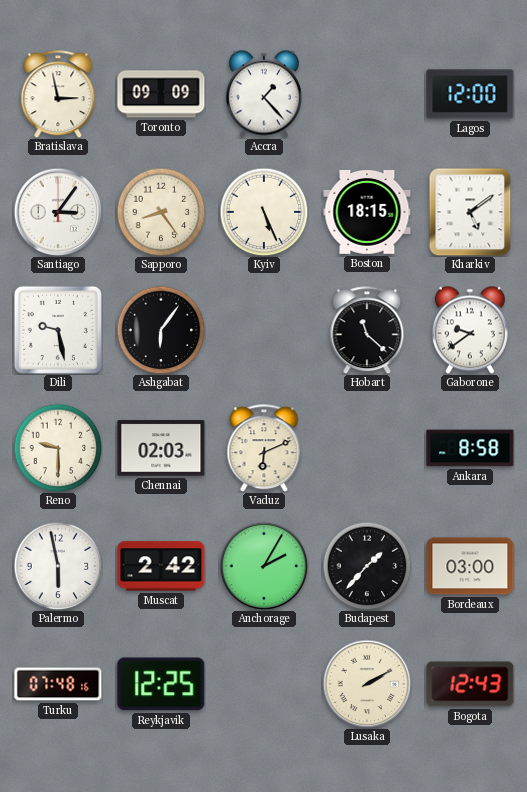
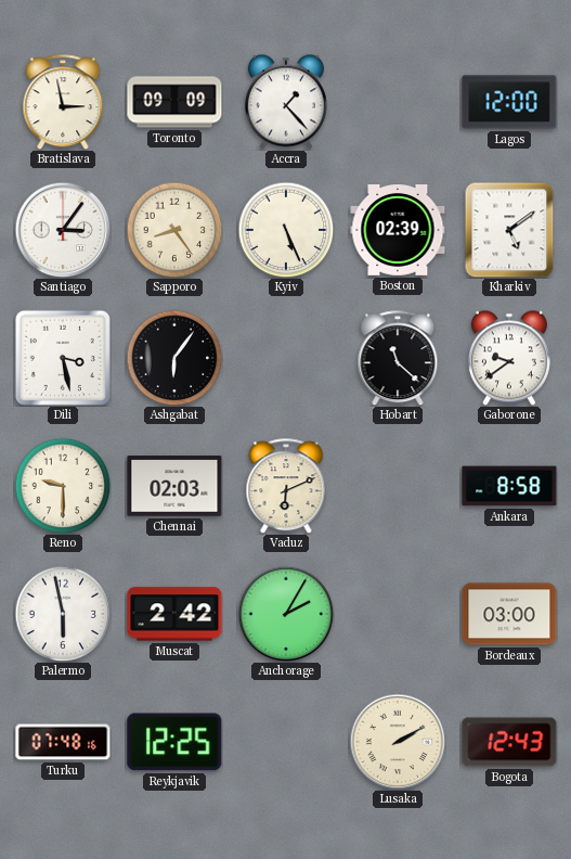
Boston: 18:15 -> 02:39
Dili: 9:28 -> 3:28
Budapest: 1:37 -> none
